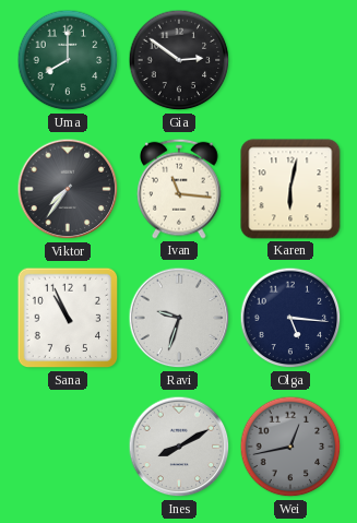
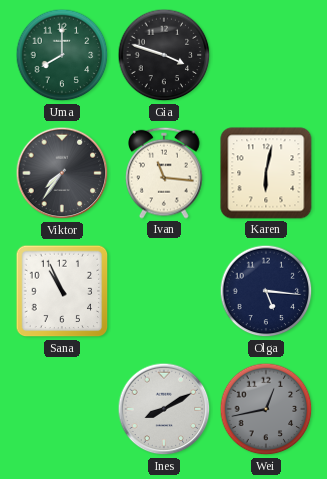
Gia: 2:51 -> 3:48
Ravi: 9:33 -> none
